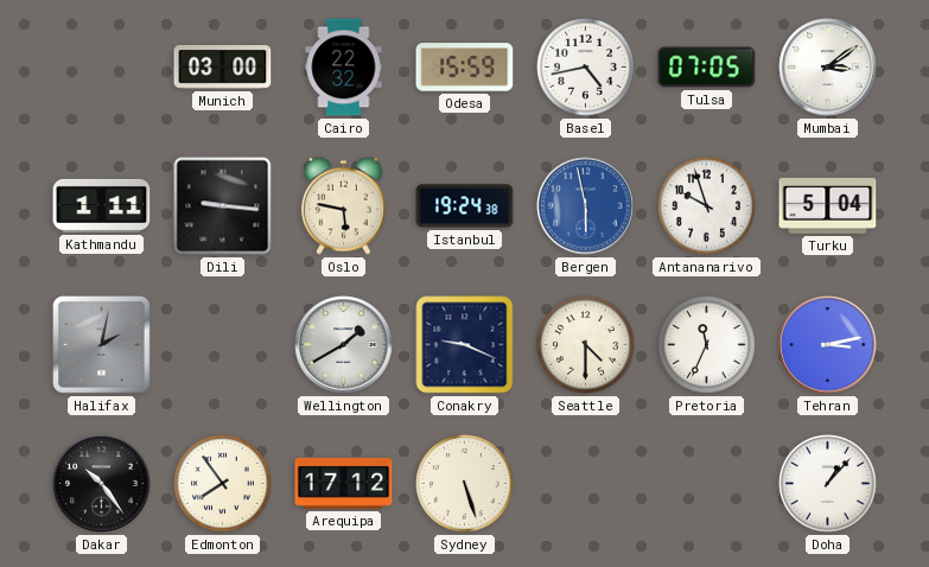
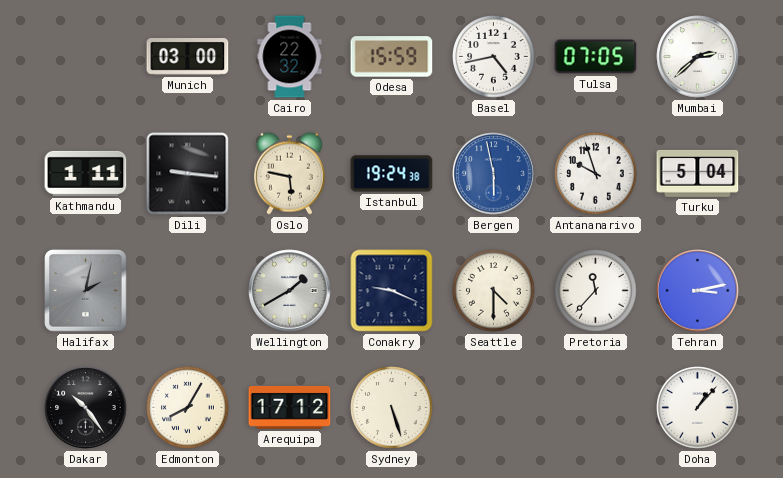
Mumbai: 3:09 -> 2:38
Pretoria: 11:34 -> 11:37
Edmonton: 7:54 -> 8:05
